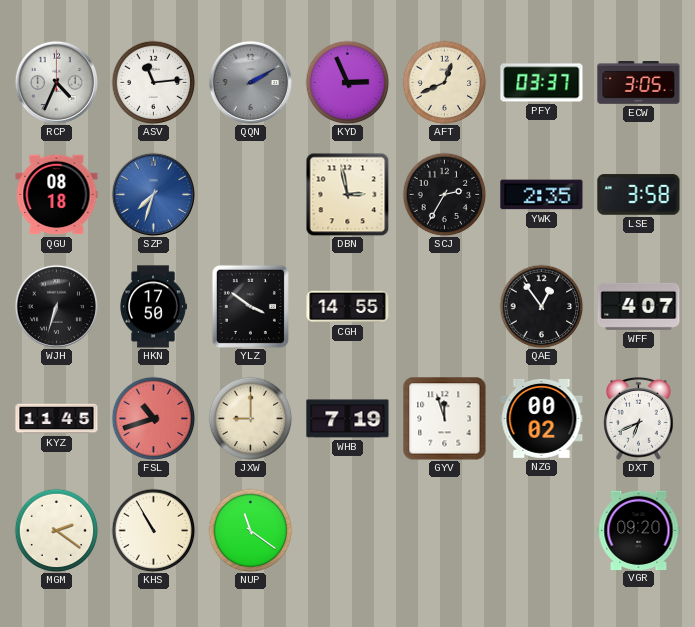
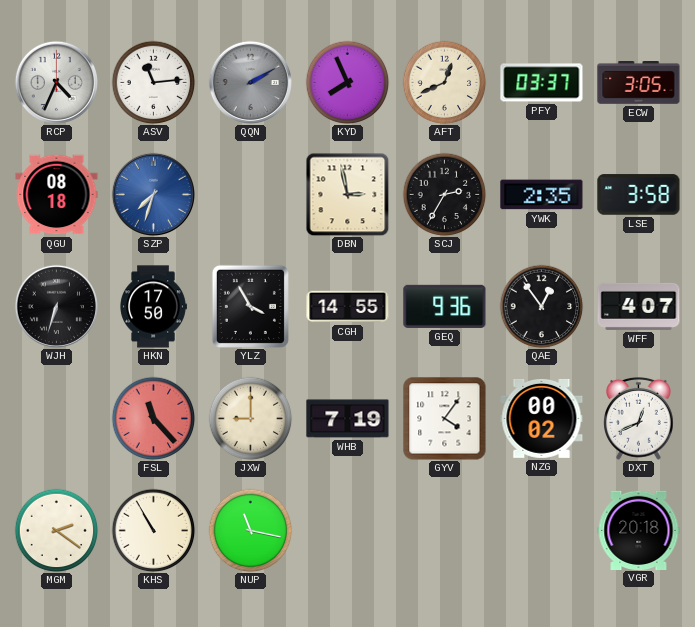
KYD: 2:56 -> 7:56
YLZ: 3:51 -> 3:55
GEQ: none -> 9:36
KYZ: 11:45 -> none
FSL: 10:42 -> 11:23
GYV: 11:57 -> 4:06
DXT: 6:41 -> 12:41
NUP: 11:21 -> 11:17
VGR: 09:20 -> 20:18
